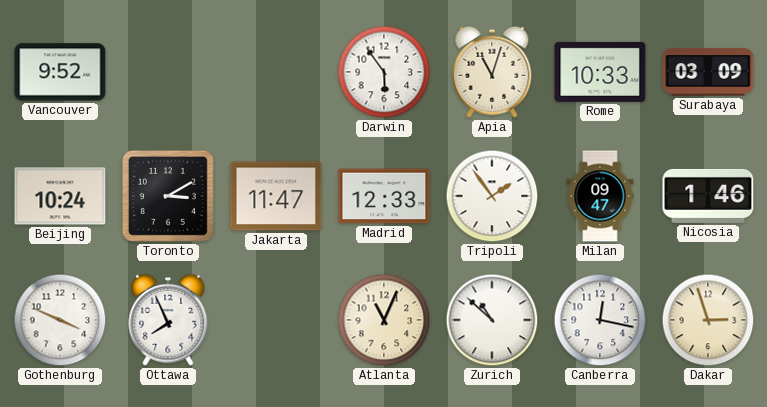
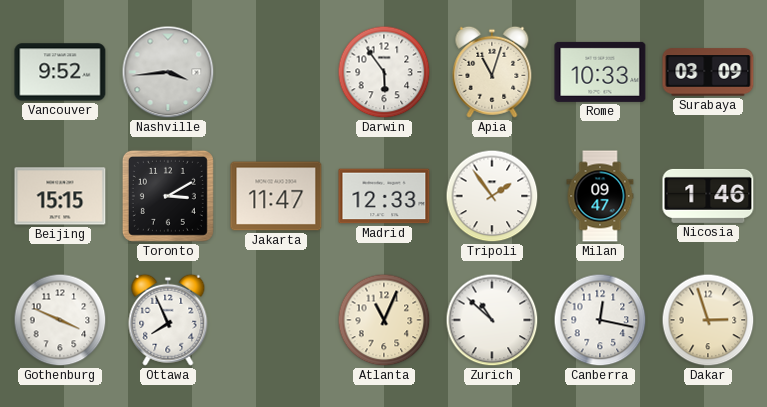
Nashville: none -> 3:44
Beijing: 10:24 -> 15:15
